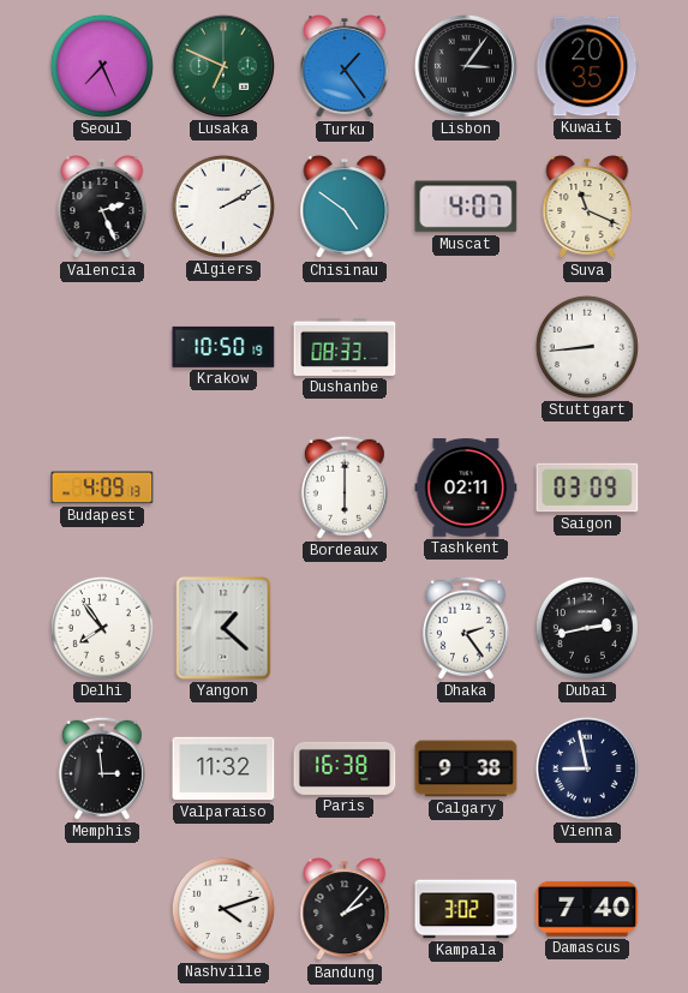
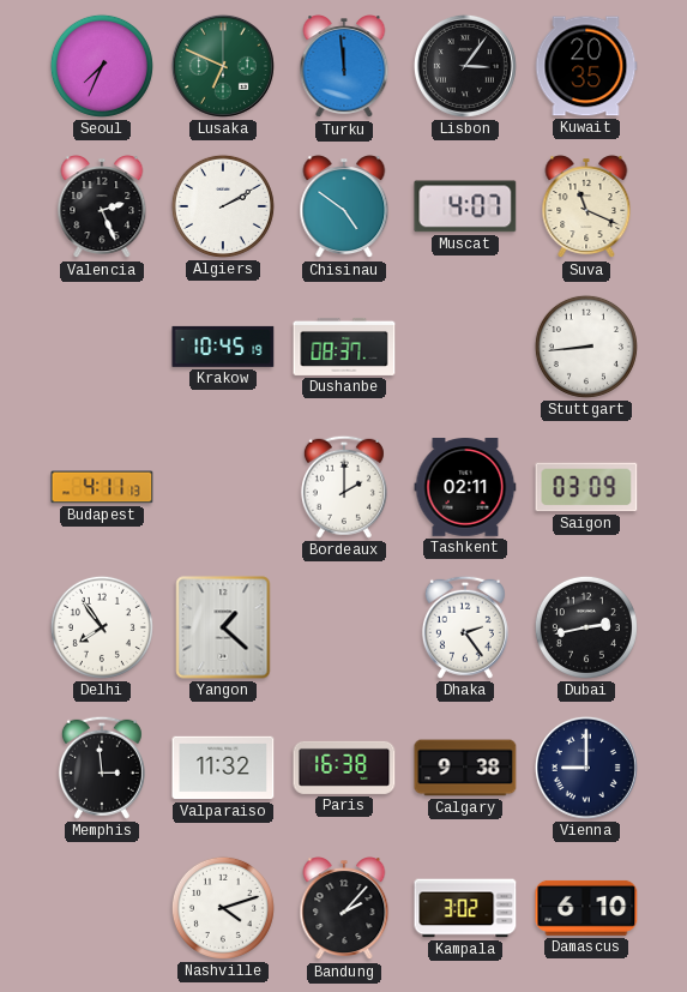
Seoul: 7:26 -> 7:34
Turku: 1:24 -> 11:59
Krakow: 10:50 -> 10:45
Dushanbe: 08:33 -> 08:37
Budapest: 4:09 -> 4:11
Bordeaux: 6:00 -> 2:00
Vienna: 8:58 -> 9:00
Damascus: 7:40 -> 6:10
